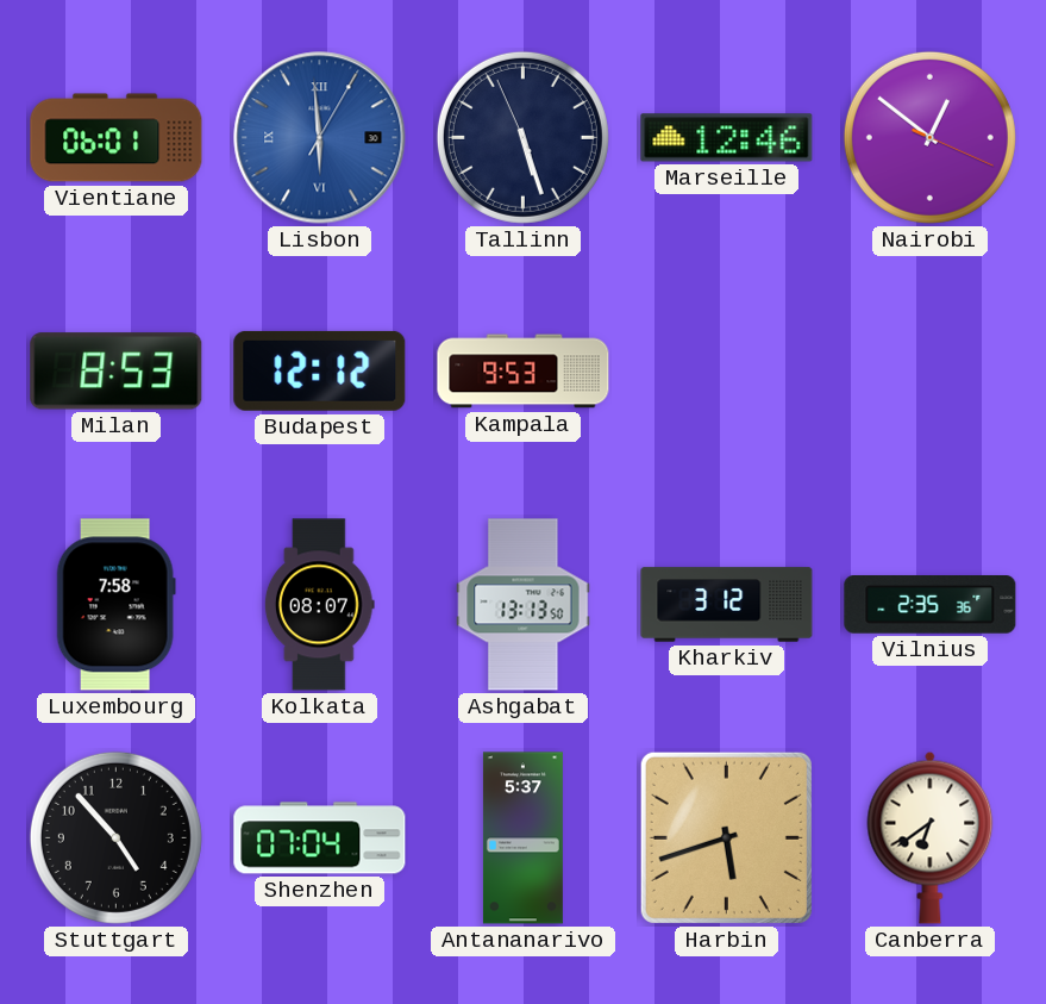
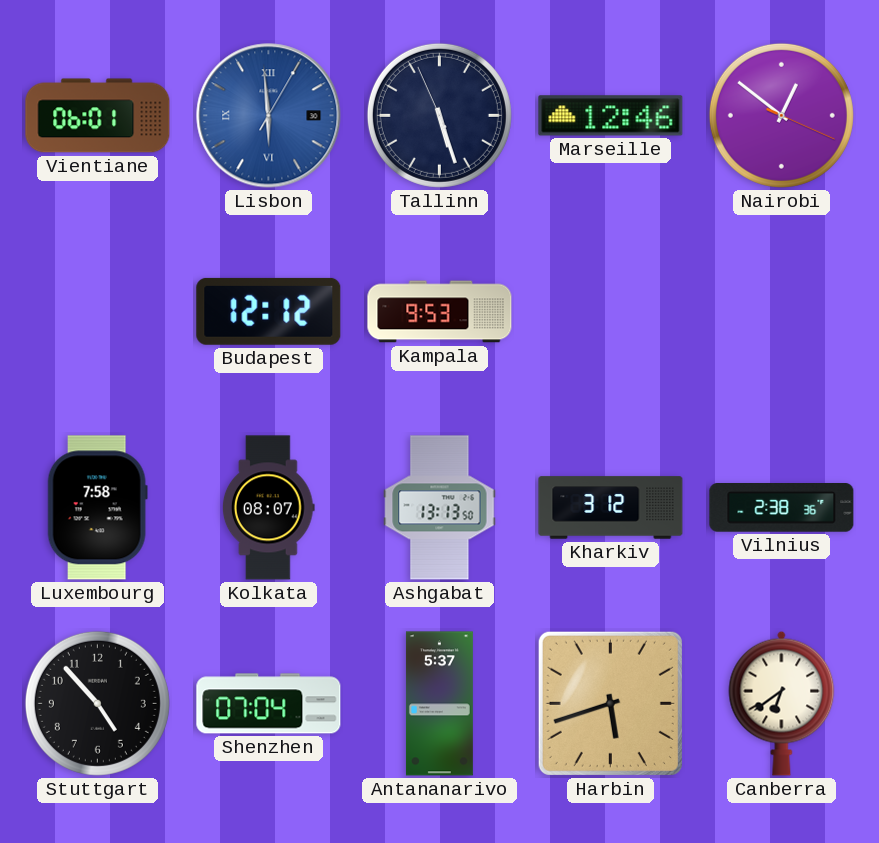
Milan: 8:53 -> none
Vilnius: 2:35 -> 2:38
